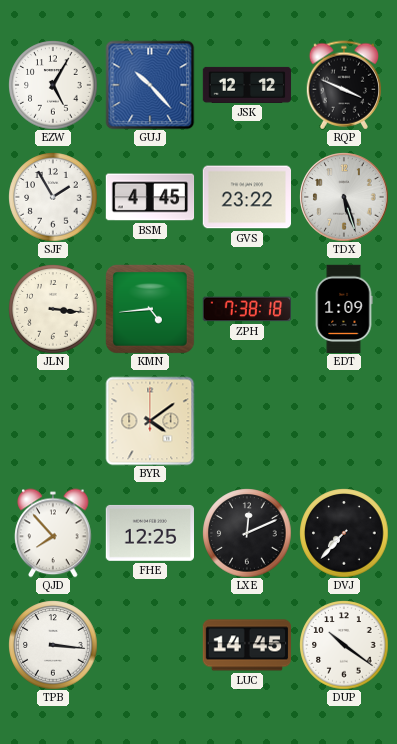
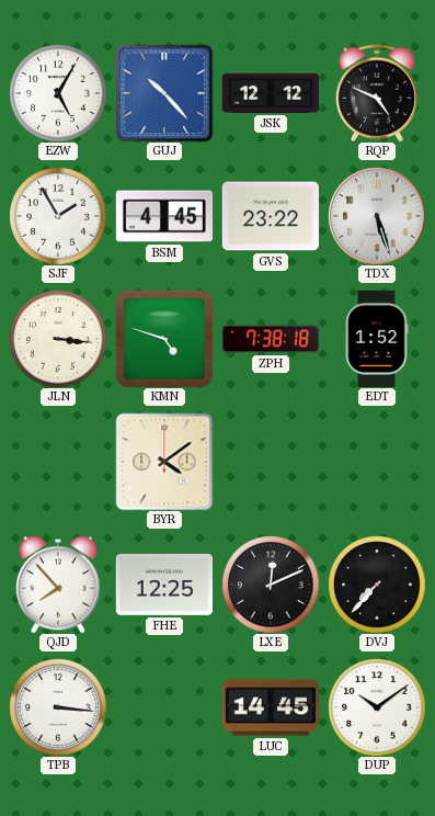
RQP: 3:49 -> 4:49
KMN: 4:44 -> 4:48
EDT: 1:09 -> 1:52
DUP: 10:21 -> 10:09
